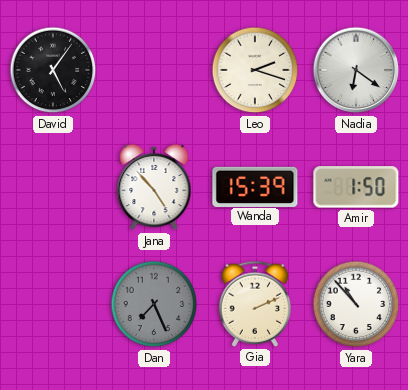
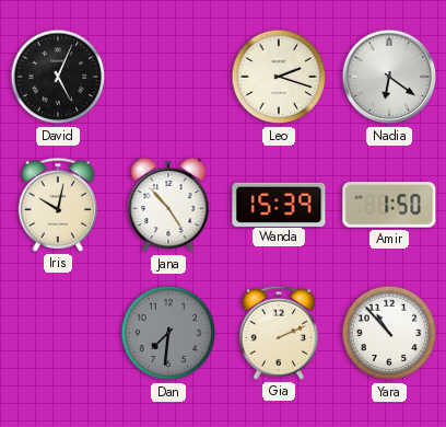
David: 5:06 -> 5:04
Iris: none -> 10:02
Dan: 7:26 -> 7:31
